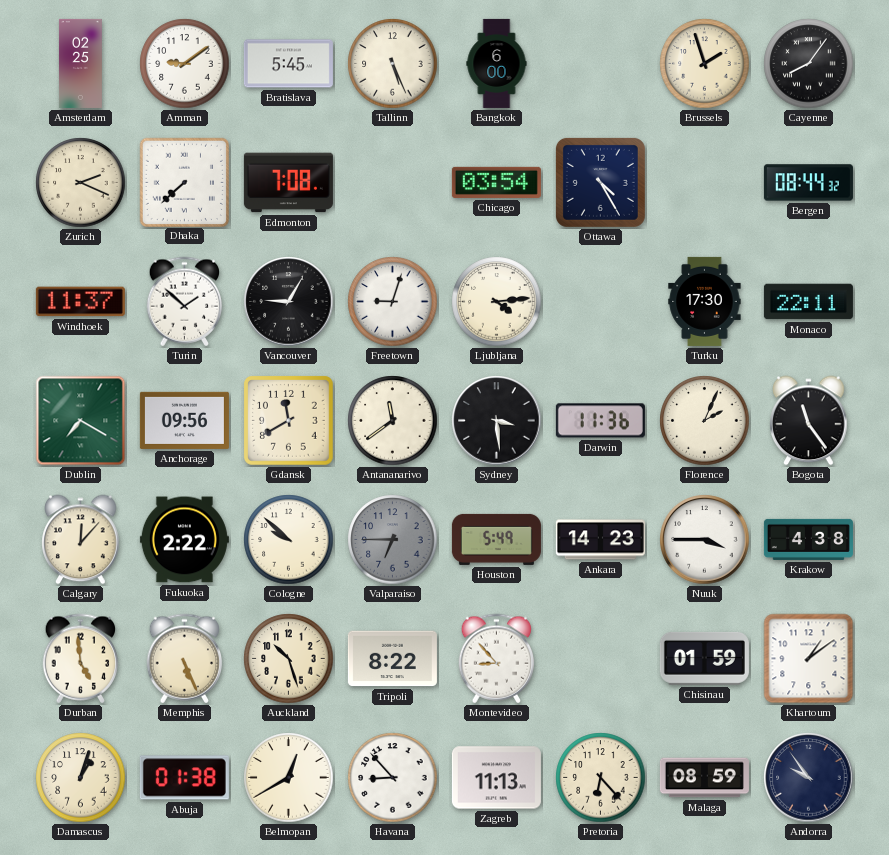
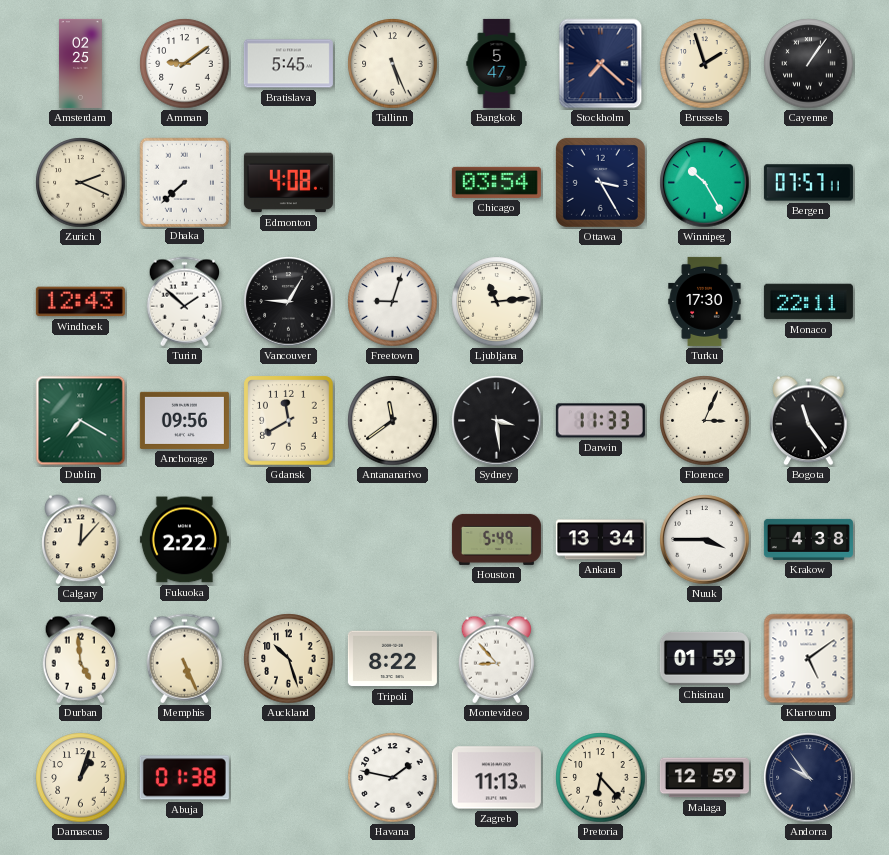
Bangkok: 6:00 -> 5:47
Stockholm: none -> 7:22
Cayenne: 8:06 -> 1:06
Edmonton: 7:08 -> 4:08
Ottawa: 4:25 -> 3:25
Winnipeg: none -> 10:25
Bergen: 08:44 -> 07:57
Windhoek: 11:37 -> 12:43
Ljubljana: 4:14 -> 11:14
Darwin: 11:36 -> 11:33
Florence: 2:04 -> 3:04
Cologne: 9:52 -> none
Valparaiso: 6:45 -> none
Ankara: 14:23 -> 13:34
Khartoum: 1:09 -> 5:09
Belmopan: 12:40 -> none
Havana: 8:53 -> 1:47
Malaga: 08:59 -> 12:59
